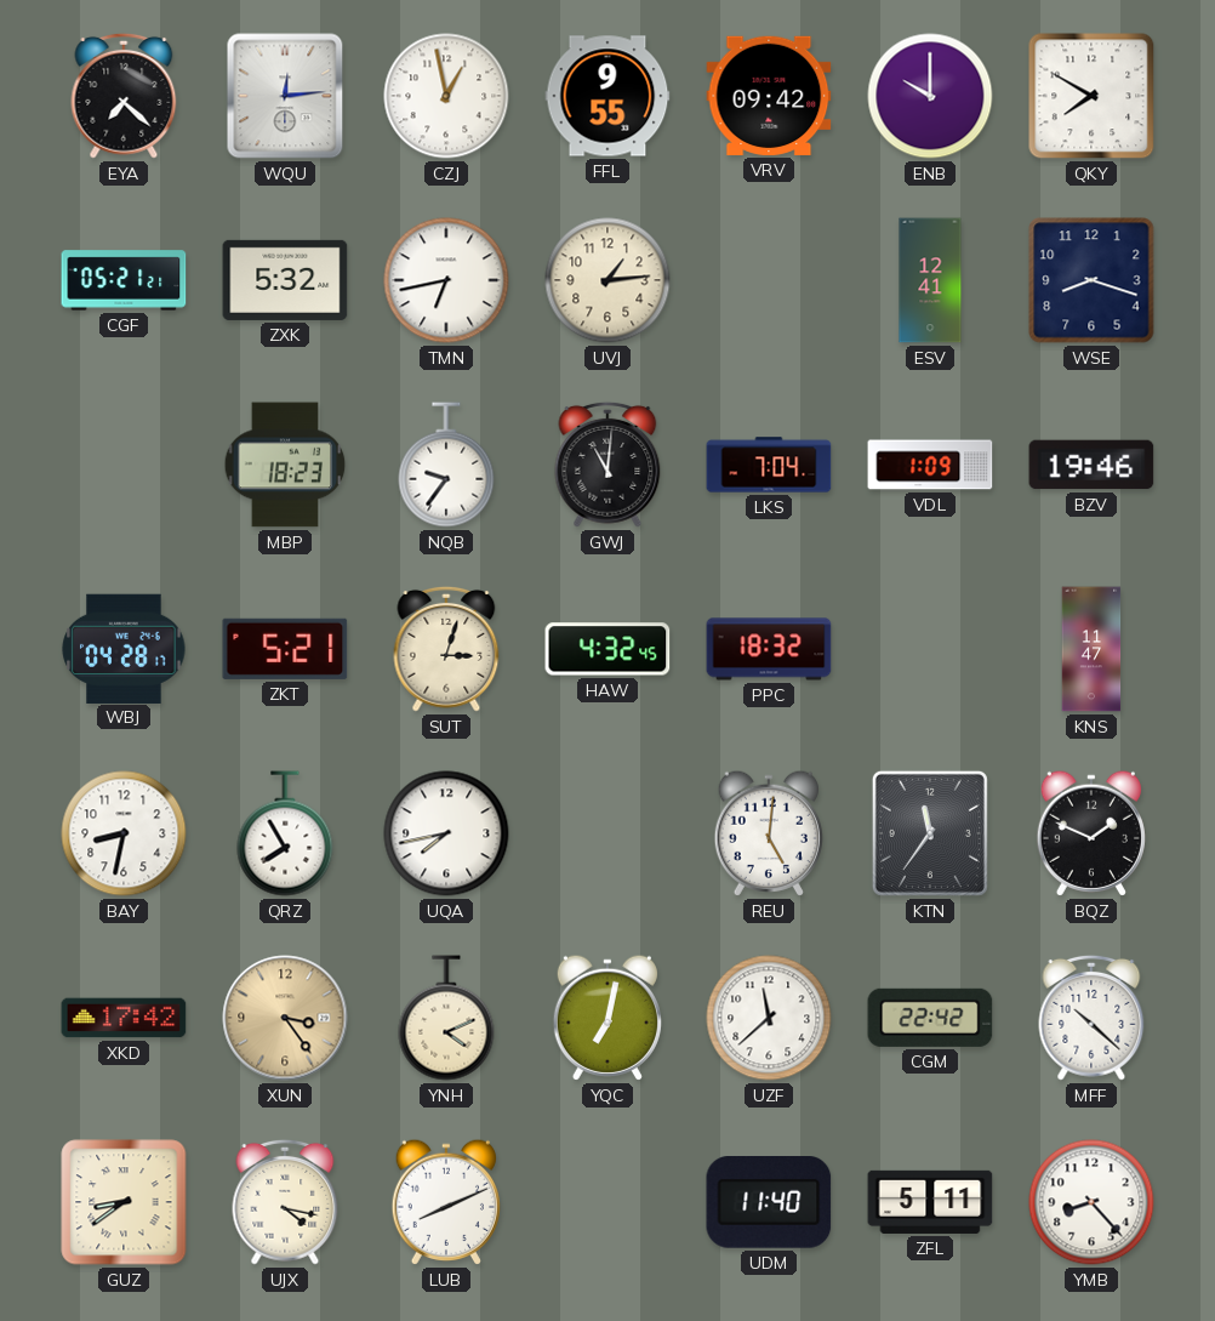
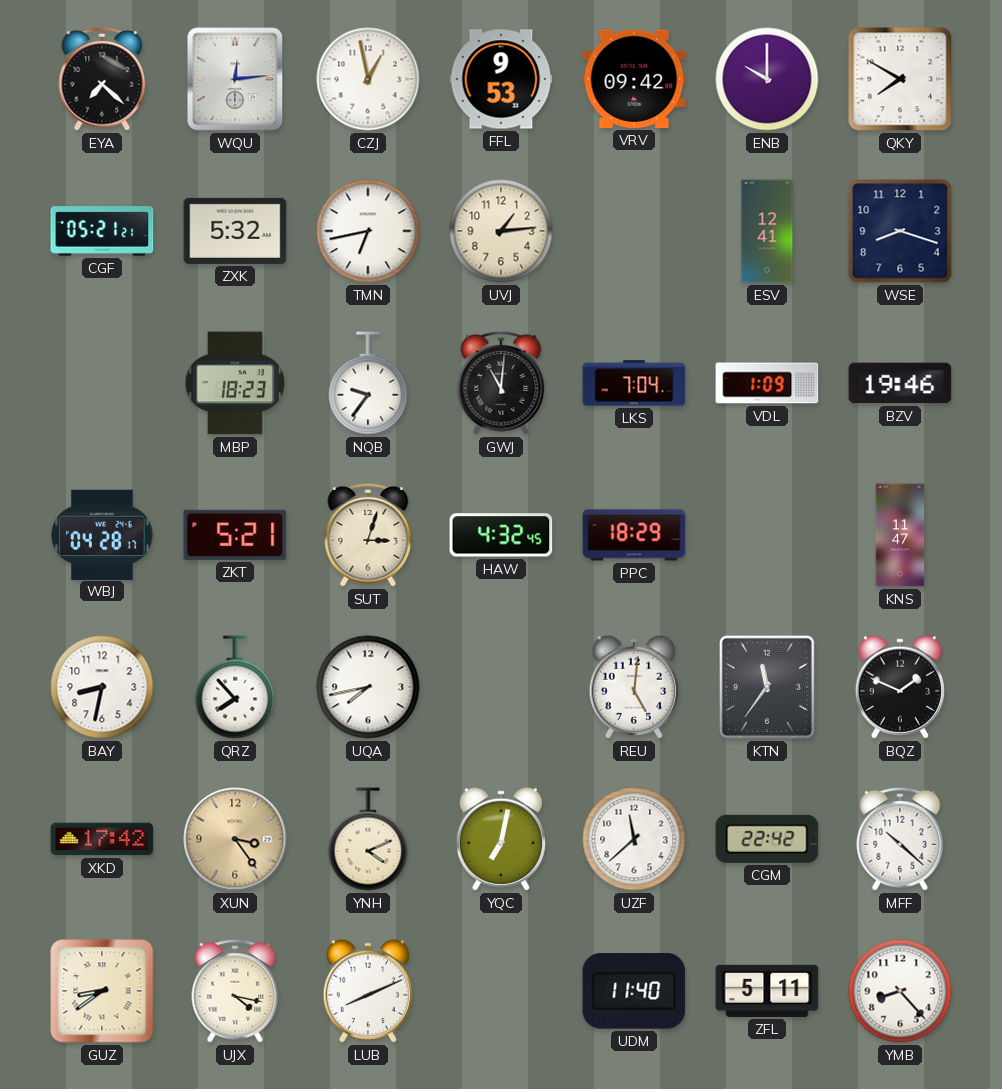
FFL: 9:55 -> 9:53
PPC: 18:32 -> 18:29
QRZ: 7:55 -> 7:53
